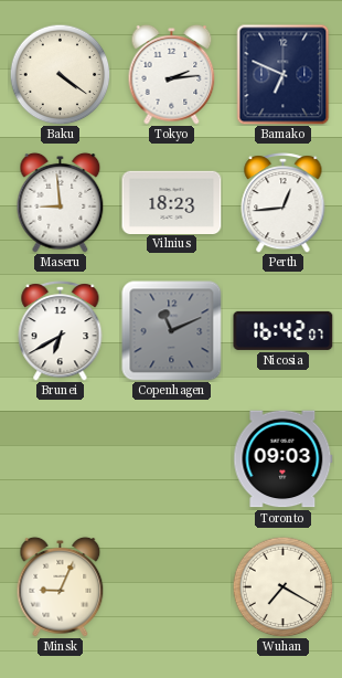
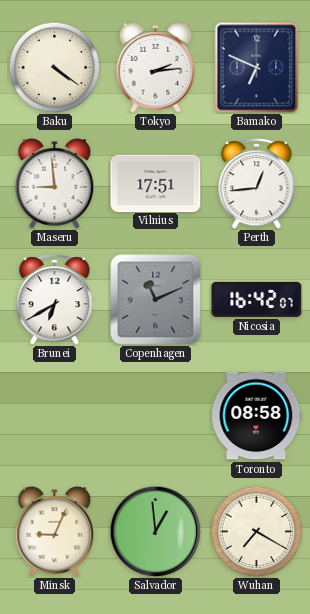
Vilnius: 18:23 -> 17:51
Toronto: 09:03 -> 08:58
Salvador: none -> 12:59
